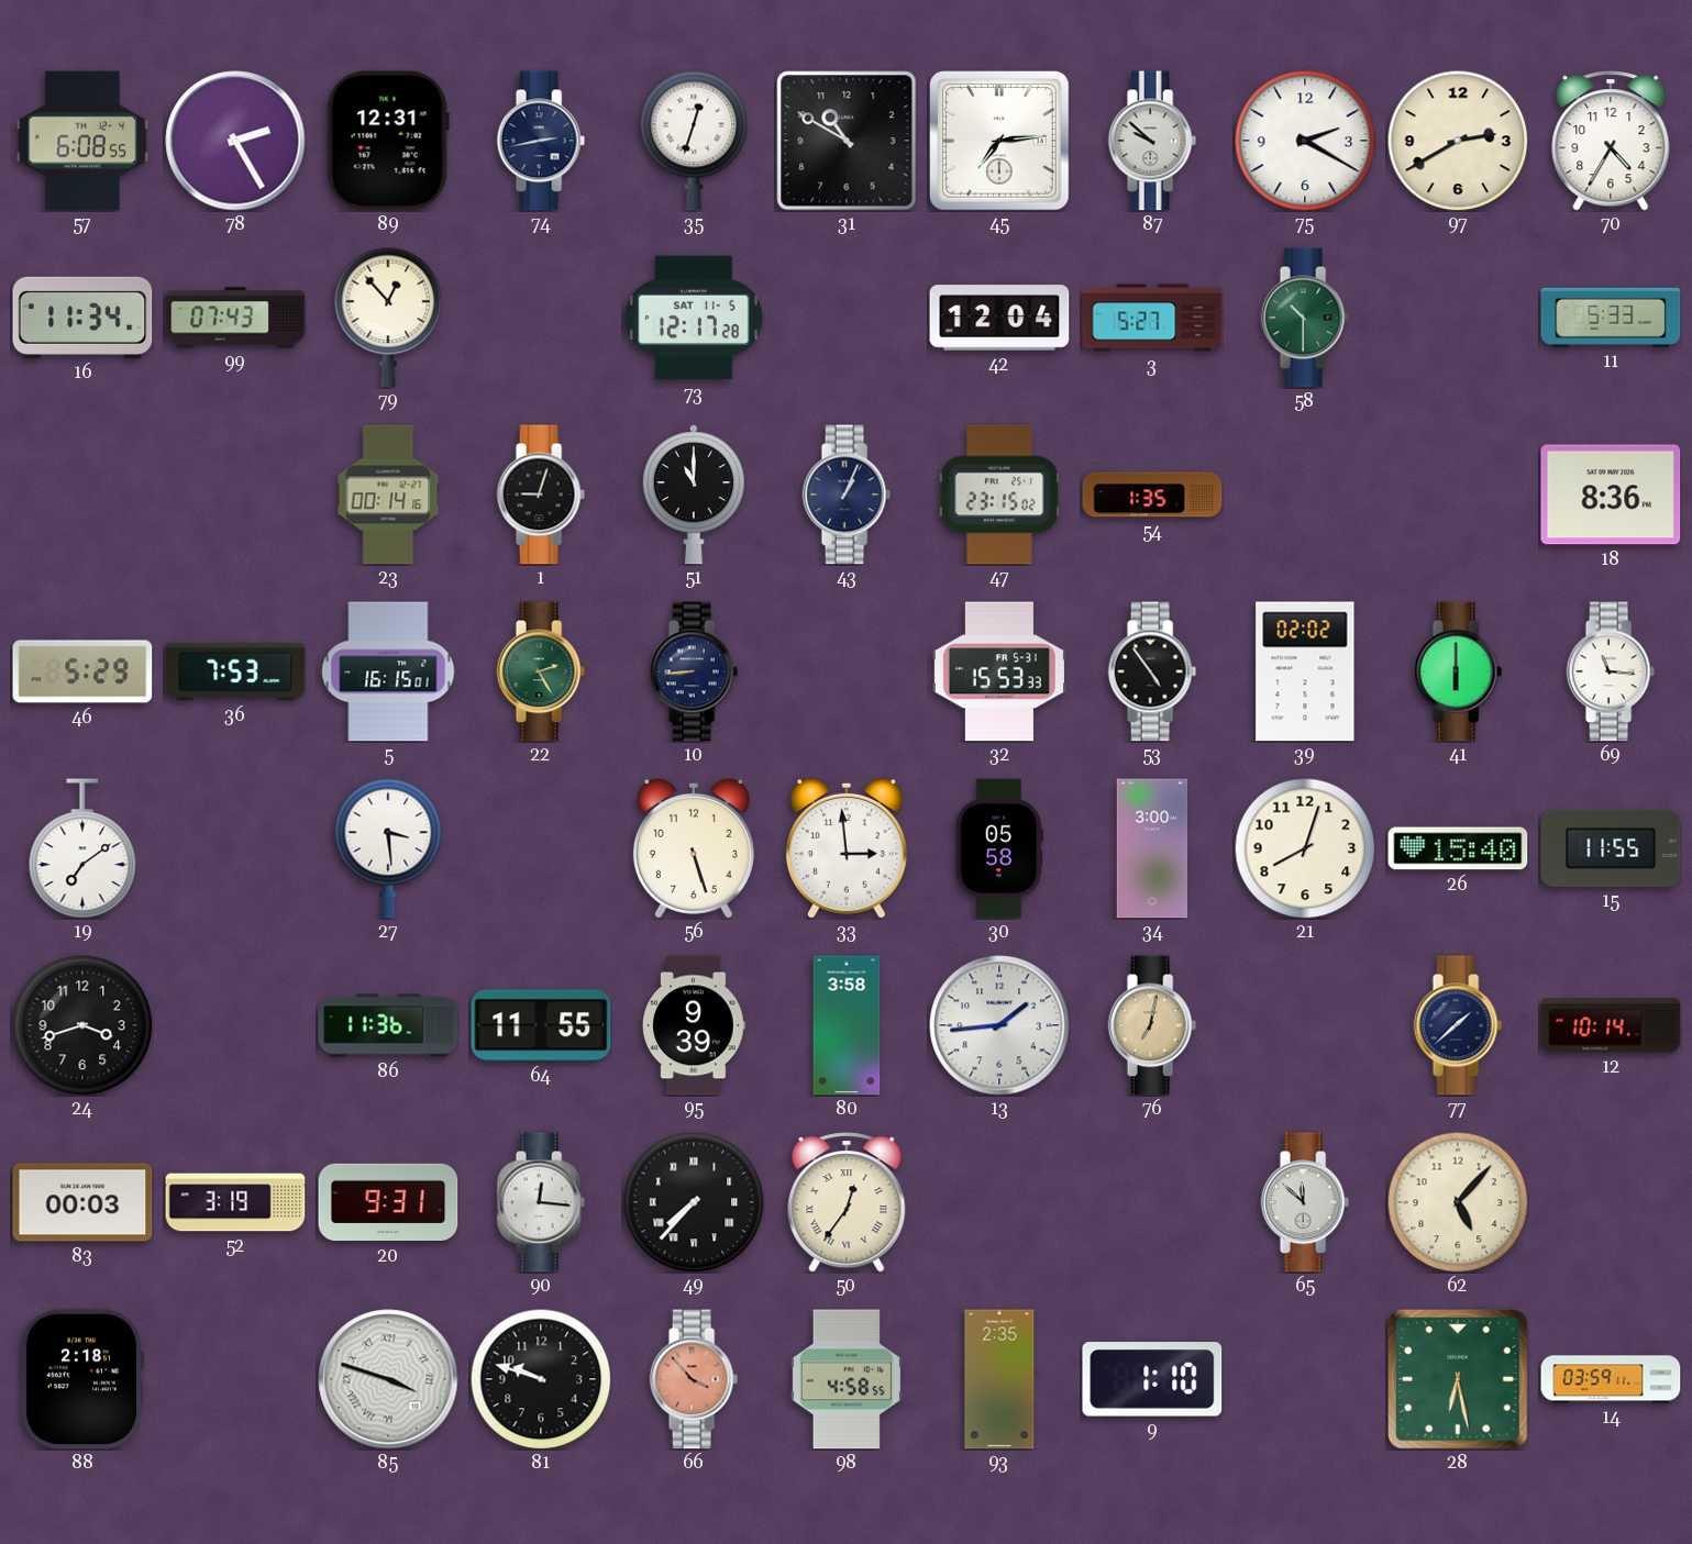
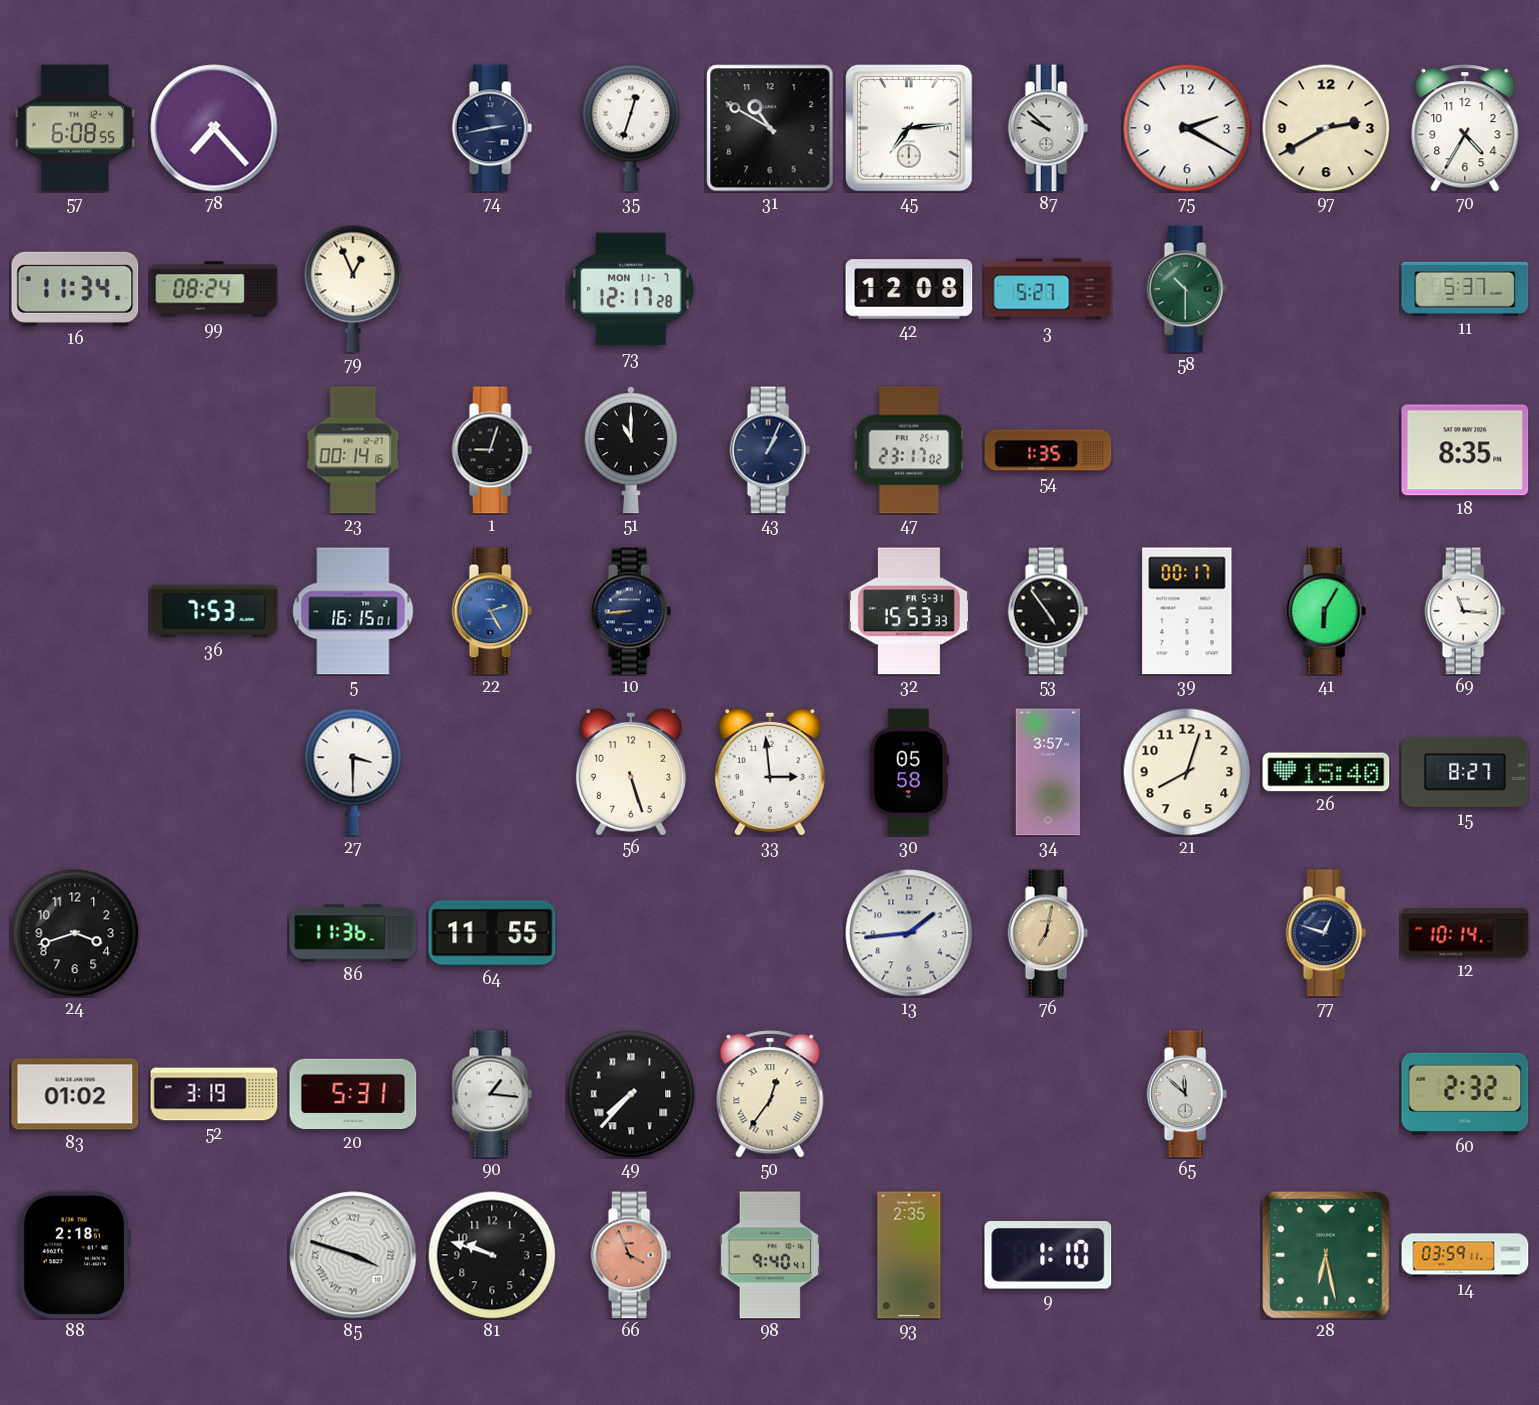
78: 2:25 -> 7:23
89: 12:31 -> none
99: 07:43 -> 08:24
79: 12:53 -> 12:56
73 date: SAT 11-5 -> MON 11-7
42: 12:04 -> 12:08
11: 5:33 -> 5:37
47: 23:15 -> 23:17
18: 8:36 -> 8:35
46: 5:29 -> none
22 dial: green -> blue
39: 02:02 -> 00:17
41: 6:00 -> 6:05
19: 7:09 -> none
27: 3:29 -> 3:30
34: 3:00 -> 3:57
15: 11:55 -> 8:27
95: 9:39 -> none
80: 3:58 -> none
77: 1:38 -> 12:48
83: 00:03 -> 01:02
20: 9:31 -> 5:31
90: 12:16 -> 1:16
62: 5:07 -> none
60: none -> 2:32
66: 3:53 -> 3:56
98: 4:58 -> 9:40
